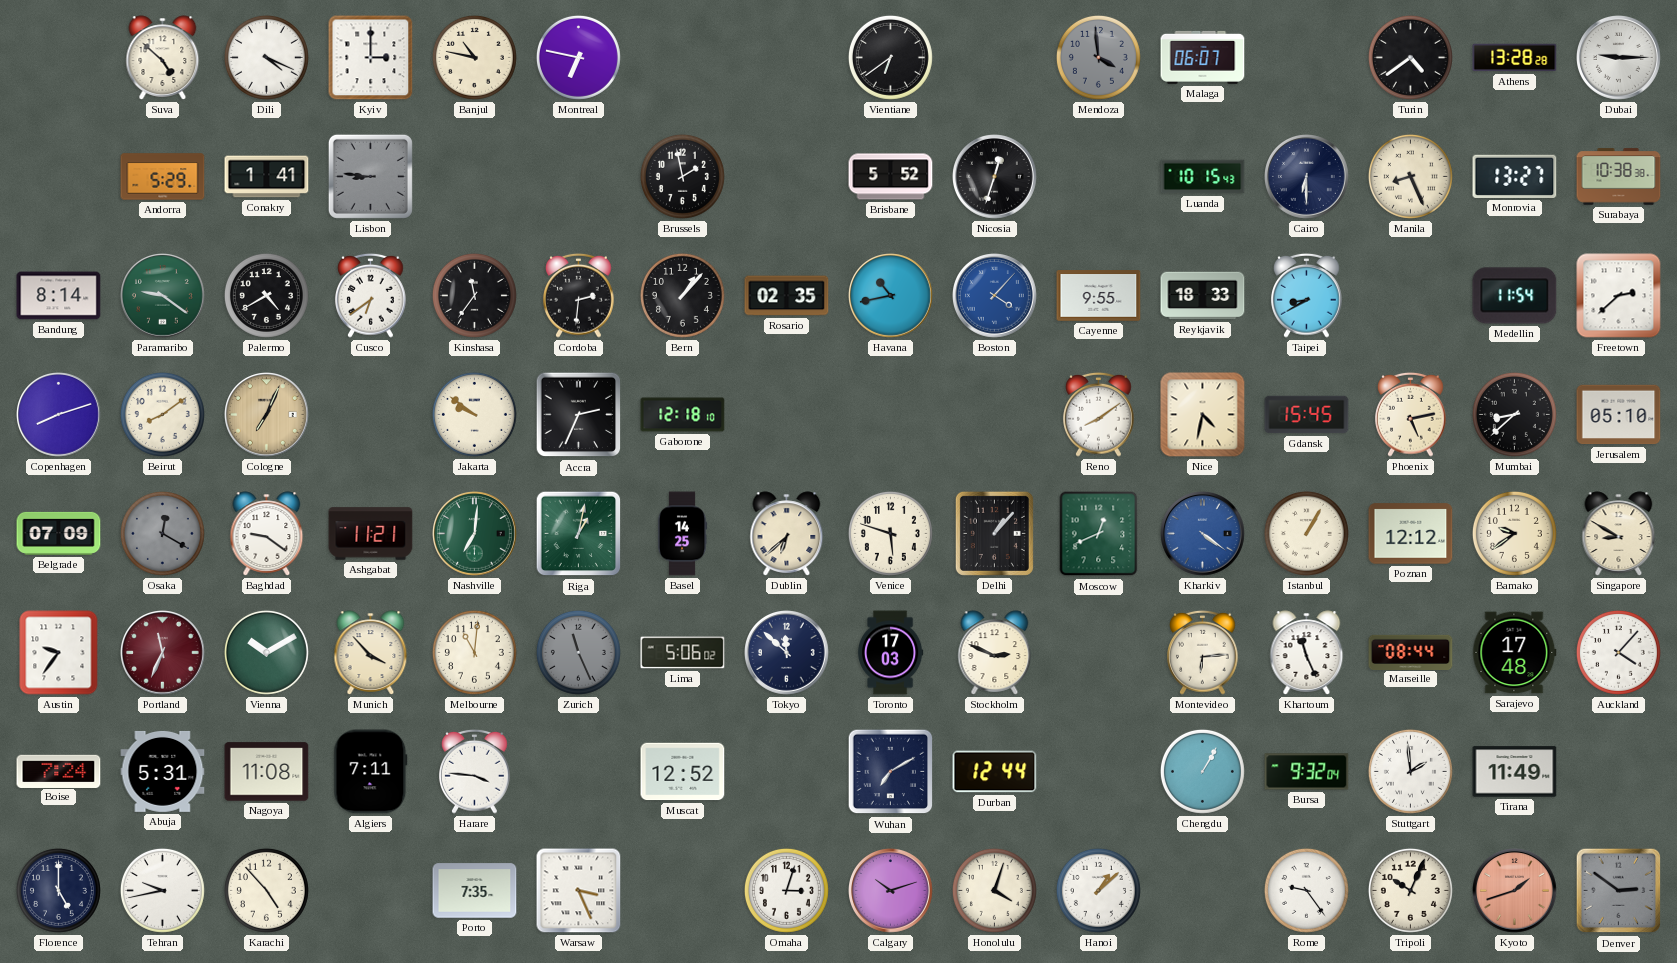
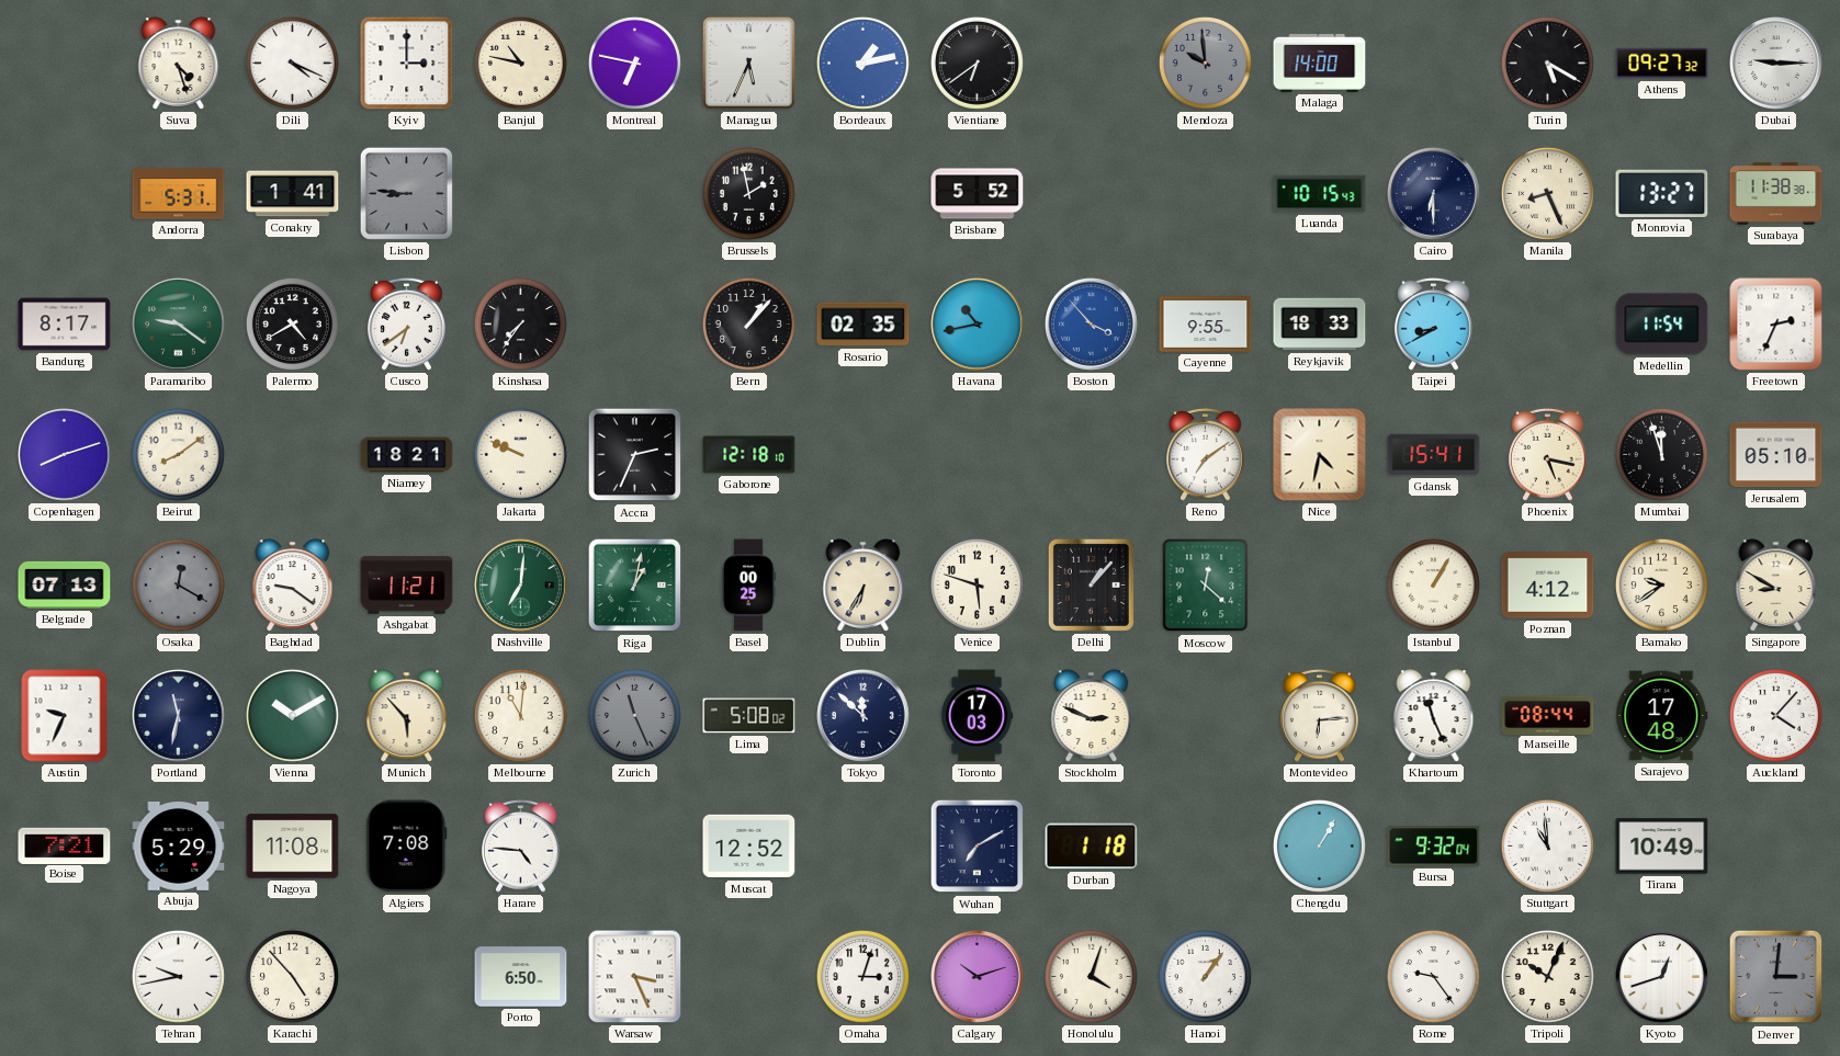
Suva: 4:52 -> 4:27
Managua: none -> 5:34
Bordeaux: none -> 1:13
Mendoza: 3:59 -> 9:59
Malaga: 06:07 -> 14:00
Turin: 4:39 -> 5:20
Athens: 13:28 -> 09:27
Andorra: 5:29 -> 5:31
Nicosia: 12:33 -> none
Surabaya: 10:38 -> 11:38
Bandung: 8:14 -> 8:17
Kinshasa: 11:36 -> 7:36
Cordoba: 2:31 -> none
Boston: 4:07 -> 3:53
Freetown: 2:38 -> 2:34
Cologne: 7:04 -> none
Niamey: none -> 18:21
Jakarta: 9:51 -> 9:49
Reno: 8:09 -> 7:09
Gdansk: 15:45 -> 15:41
Phoenix: 5:13 -> 5:17
Mumbai: 8:38 -> 11:57
Belgrade: 07:09 -> 07:13
Basel: 14:25 -> 00:25
Dublin: 6:38 -> 6:35
Moscow: 12:41 -> 12:22
Kharkiv: 4:21 -> none
Poznan: 12:12 -> 4:12
Austin: 9:36 -> 9:34
Portland: 11:34 -> 11:32
Portland dial: burgundy -> navy
Munich: 3:53 -> 5:53
Lima: 5:06 -> 5:08
Boise: 7:24 -> 7:21
Abuja: 5:31 -> 5:29
Algiers: 7:11 -> 7:08
Harare: 3:46 -> 4:46
Durban: 12:44 -> 1:18
Stuttgart: 1:59 -> 10:59
Tirana: 11:49 -> 10:49
Florence: 5:00 -> none
Porto: 7:35 -> 6:50
Hanoi: 1:08 -> 1:06
Kyoto: 1:42 -> 12:42
Kyoto dial: salmon -> white
Denver: 2:51 -> 3:01
